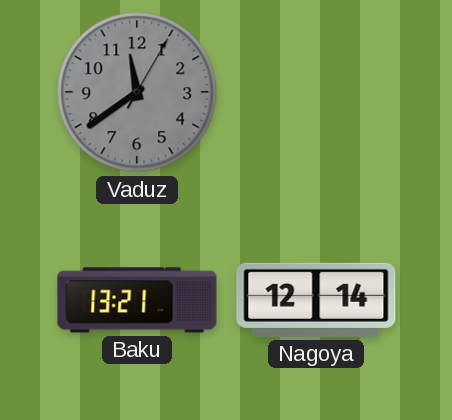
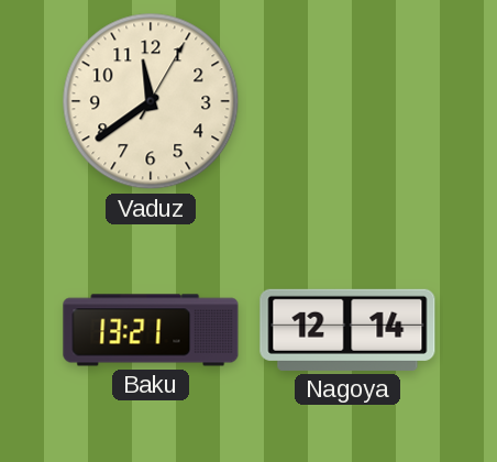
Vaduz dial: grey -> cream
